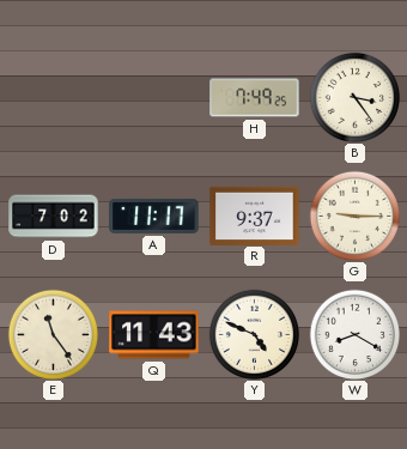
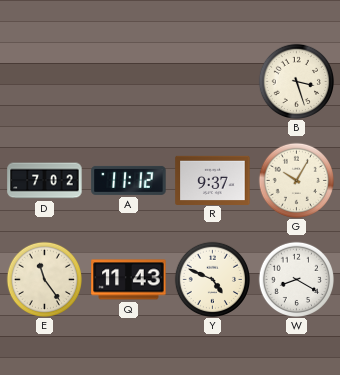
H: 7:49 -> none
B: 3:24 -> 3:27
A: 11:17 -> 11:12
G: 9:15 -> 10:05
